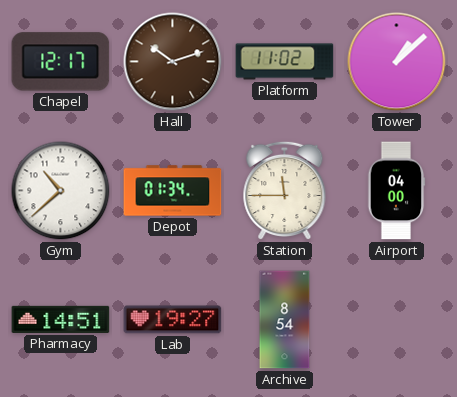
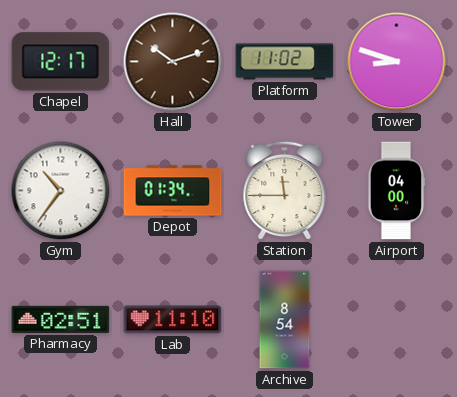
Tower: 1:08 -> 8:48
Gym: 10:38 -> 10:36
Pharmacy: 14:51 -> 02:51
Lab: 19:27 -> 11:10
